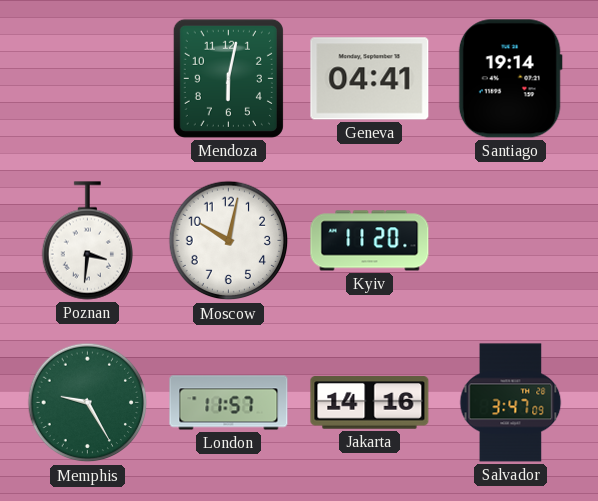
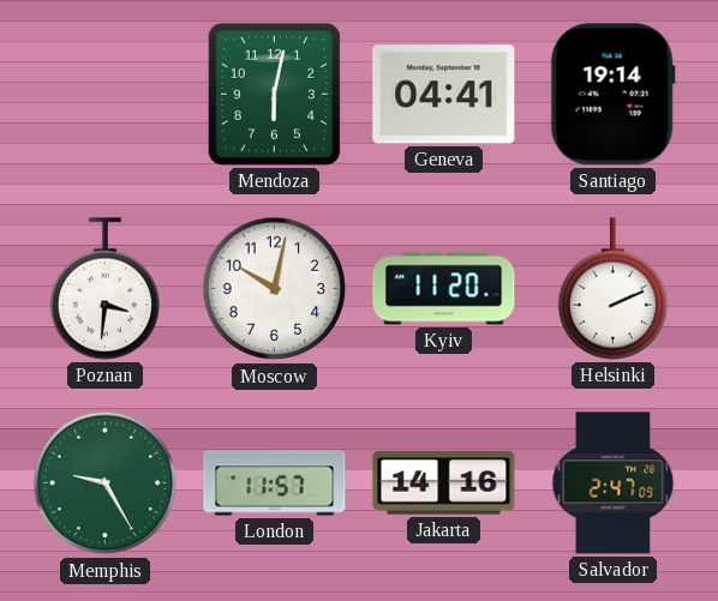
Helsinki: none -> 2:11
Salvador: 3:47 -> 2:47
